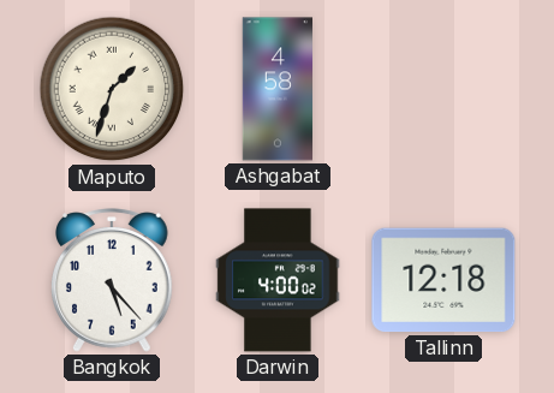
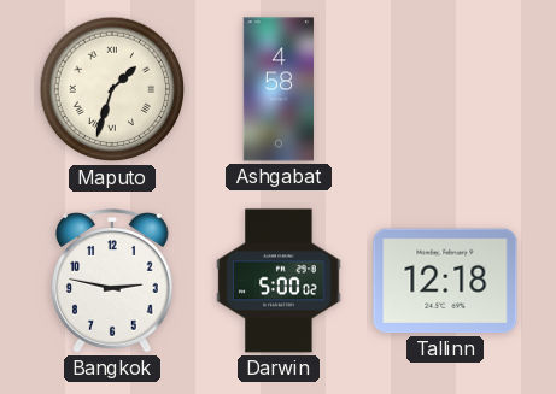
Bangkok: 5:23 -> 2:47
Darwin: 4:00 -> 5:00
